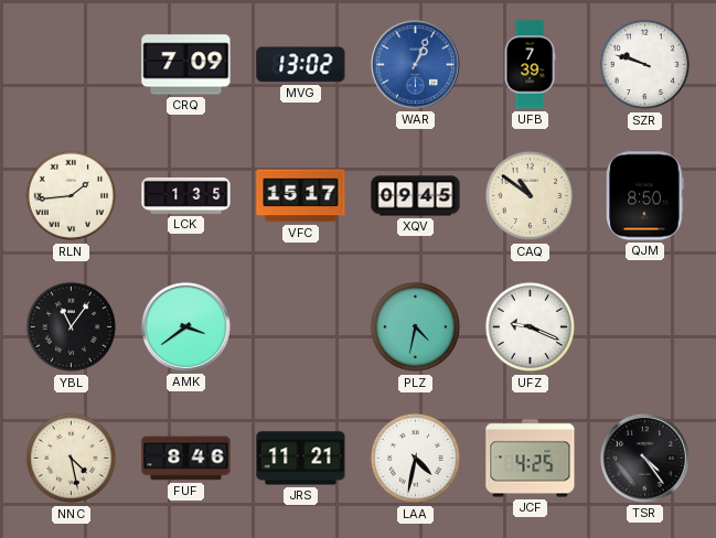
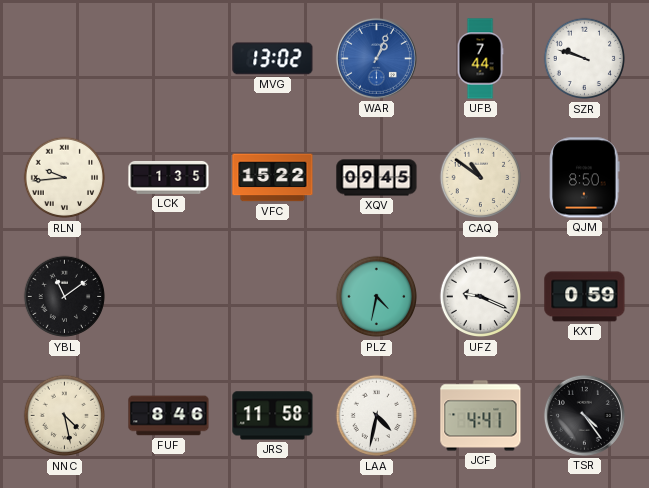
CRQ: 7:09 -> none
UFB: 7:39 -> 7:44
RLN: 1:44 -> 9:44
VFC: 15:17 -> 15:22
YBL: 11:06 -> 11:09
AMK: 3:39 -> none
KXT: none -> 0:59
JRS: 11:21 -> 11:58
JCF: 4:25 -> 4:41
